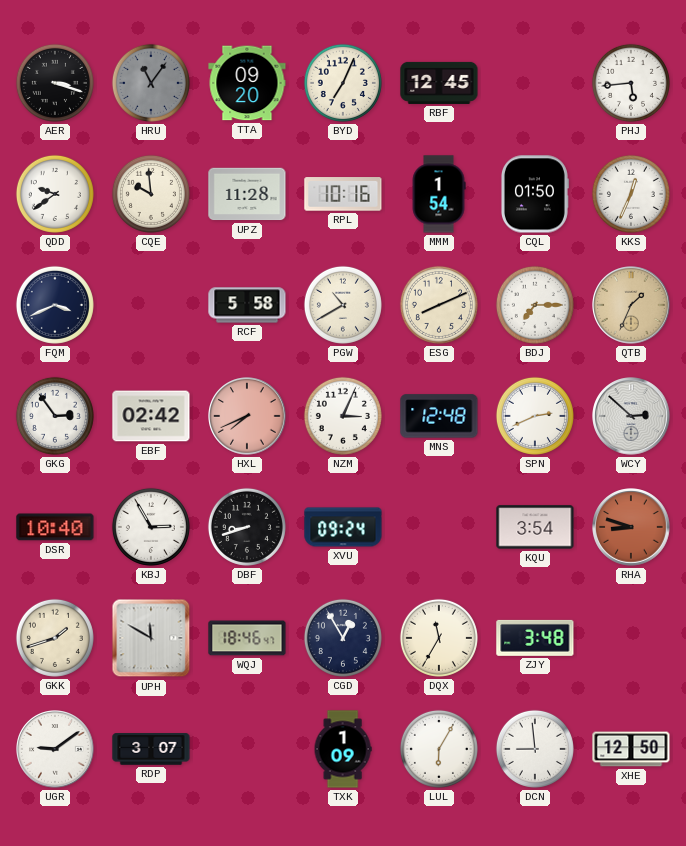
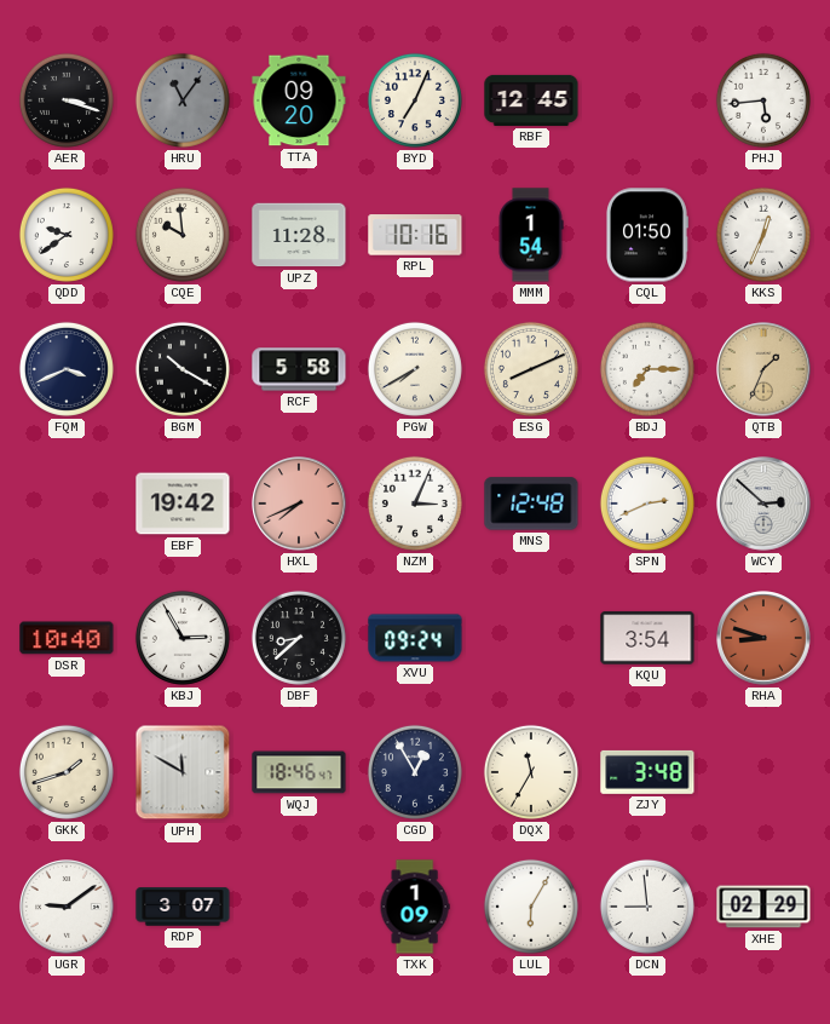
BGM: none -> 10:20
PGW: 10:40 -> 7:40
GKG: 2:54 -> none
EBF: 02:42 -> 19:42
DBF: 8:42 -> 8:38
XHE: 12:50 -> 02:29
